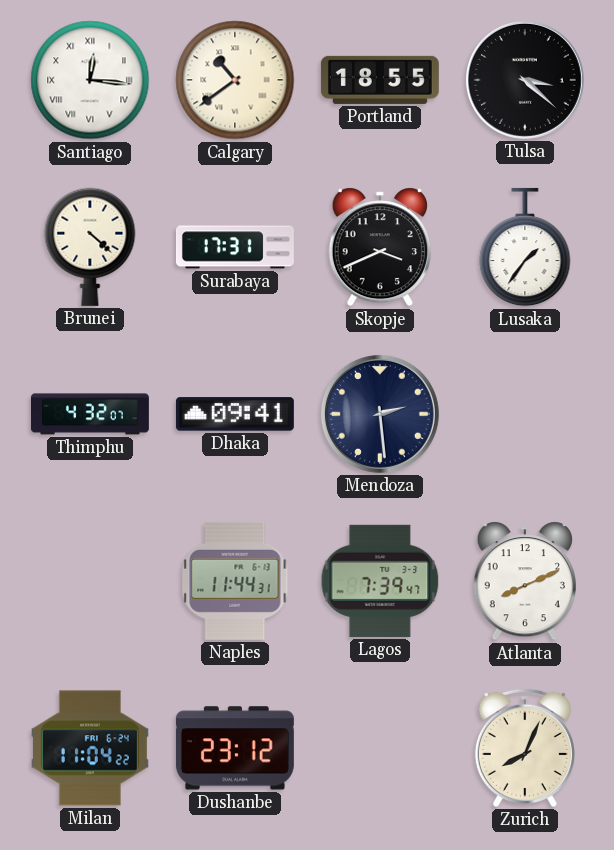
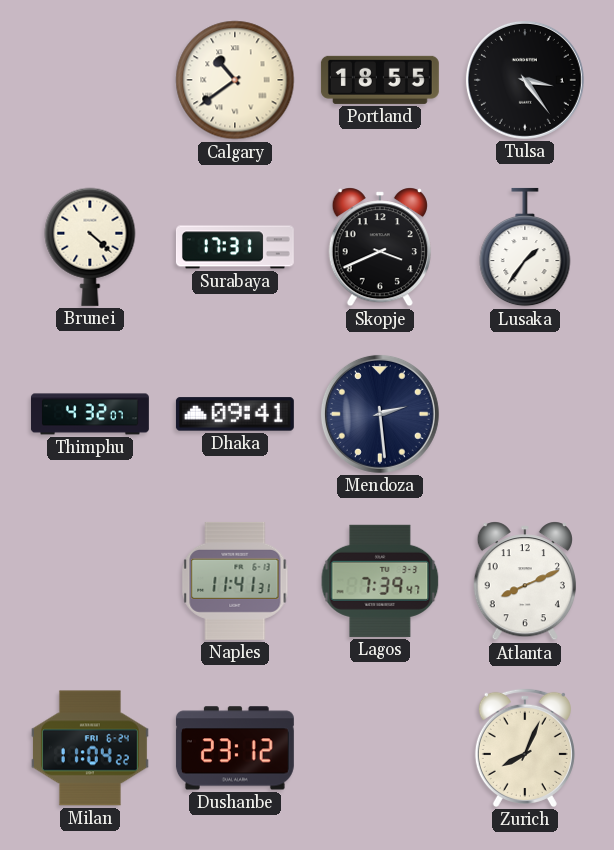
Santiago: 12:16 -> none
Tulsa: 3:22 -> 3:24
Naples: 11:44 -> 11:41
